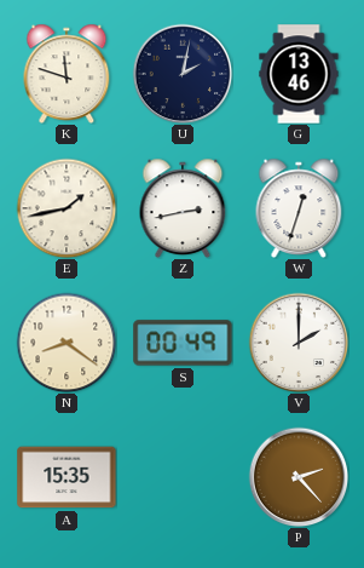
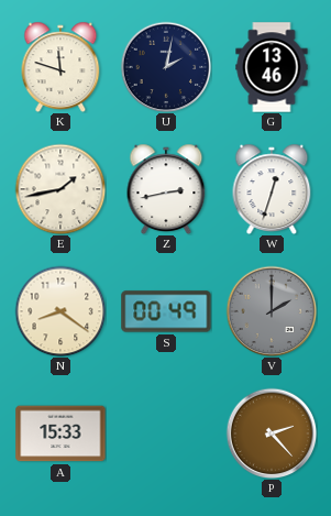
V dial: white -> grey
A: 15:35 -> 15:33
